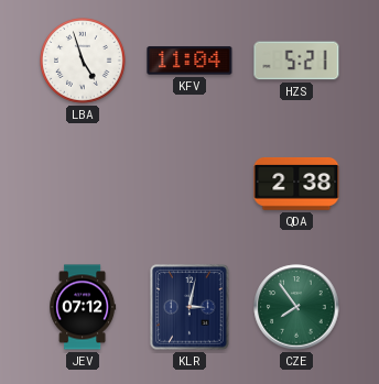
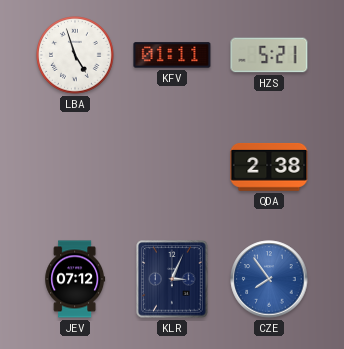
KFV: 11:04 -> 01:11
KLR: 3:02 -> 3:04
CZE dial: green -> blue
